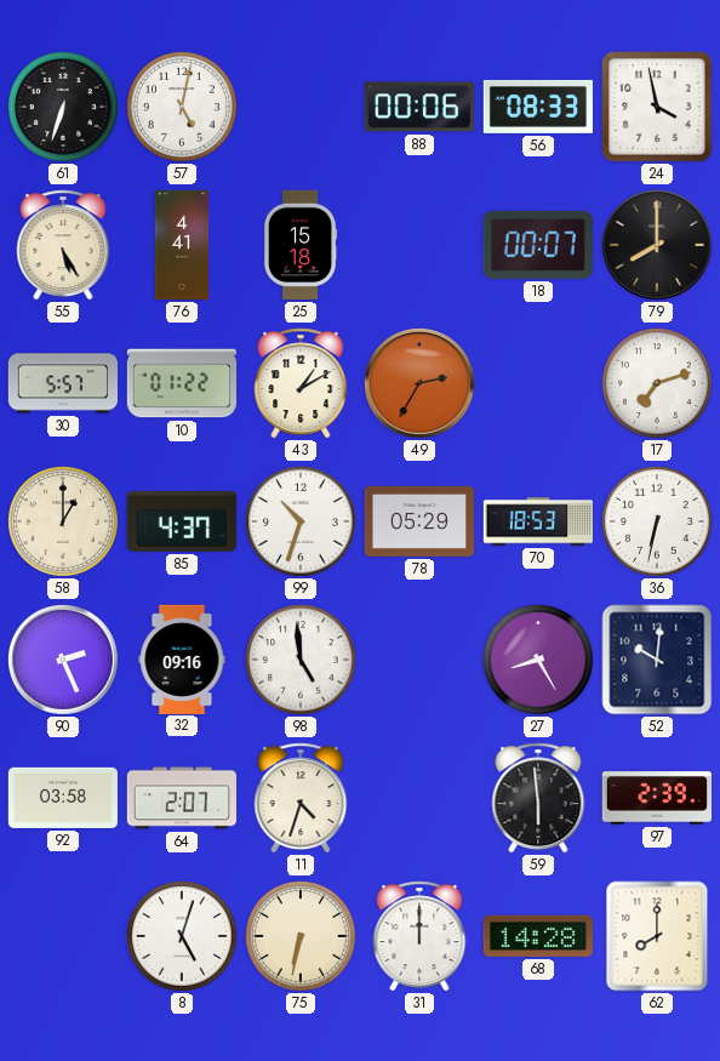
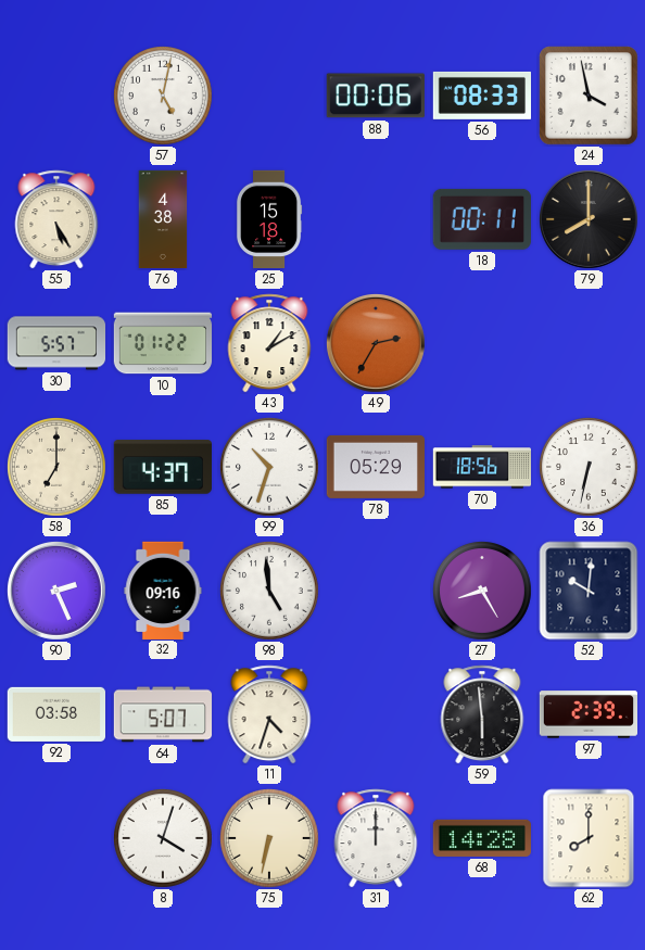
61: 6:33 -> none
76: 4:41 -> 4:38
18: 00:07 -> 00:11
17: 7:12 -> none
58: 1:00 -> 7:00
70: 18:53 -> 18:56
64: 2:07 -> 5:07
8: 5:03 -> 4:03
